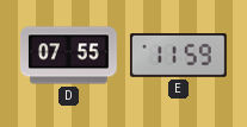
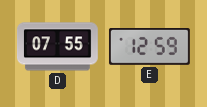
E: 11:59 -> 12:59
